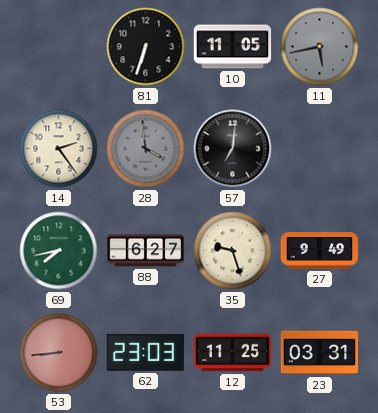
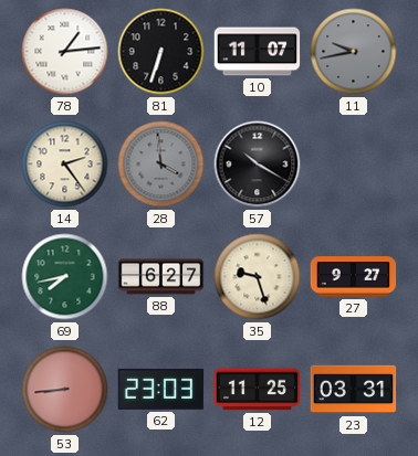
78: none -> 1:14
10: 11:05 -> 11:07
11: 5:43 -> 9:43
57: 7:01 -> 10:20
27: 9:49 -> 9:27
